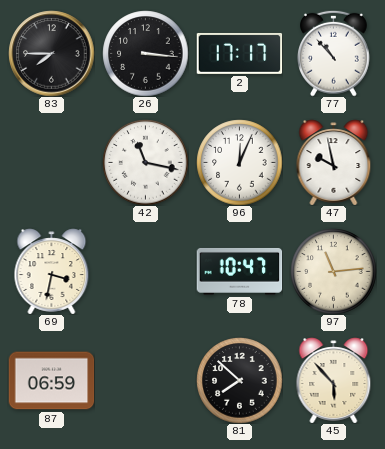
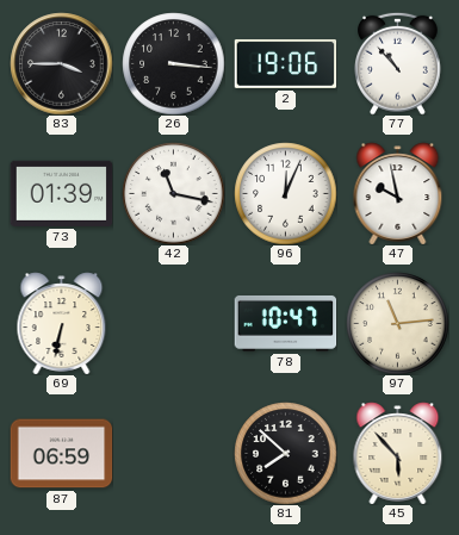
83: 7:45 -> 3:45
2: 17:17 -> 19:06
73: none -> 01:39
69: 3:32 -> 6:32
